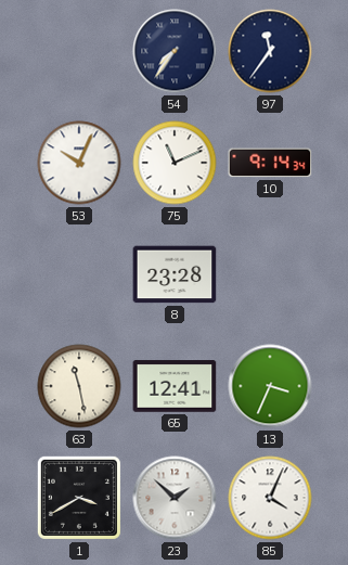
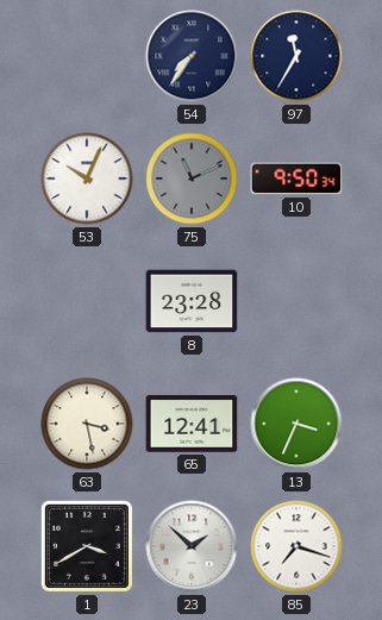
97: 11:36 -> 11:35
75 dial: white -> grey
10: 9:14 -> 9:50
63: 11:28 -> 3:28
85: 4:04 -> 7:18
